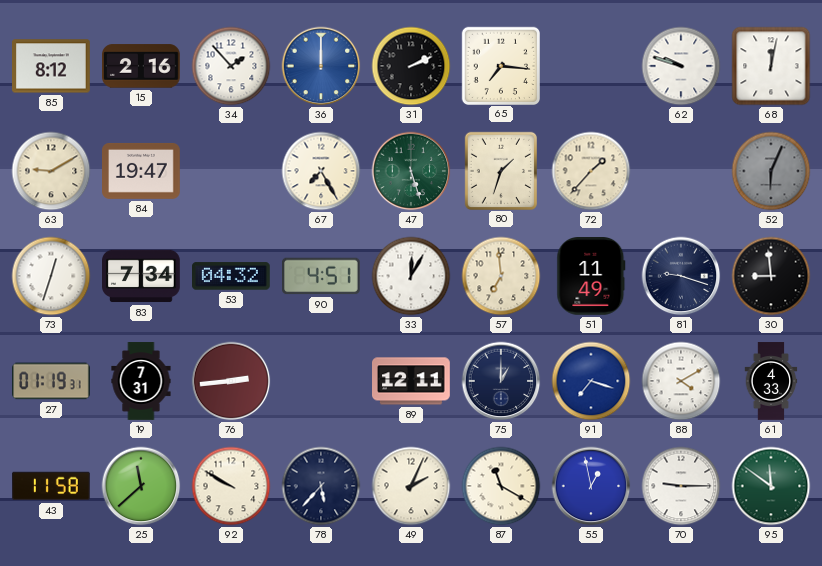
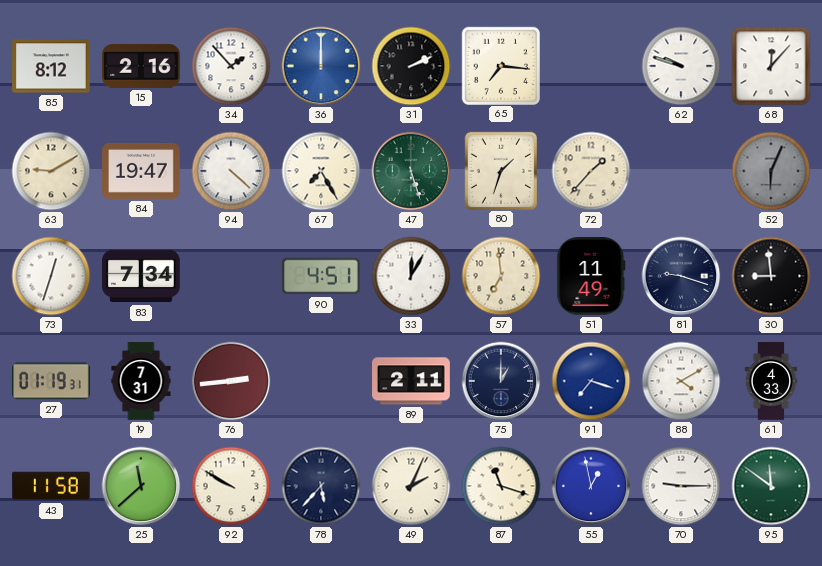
68: 12:02 -> 12:07
94: none -> 4:22
53: 04:32 -> none
89: 12:11 -> 2:11
87: 11:20 -> 11:18
